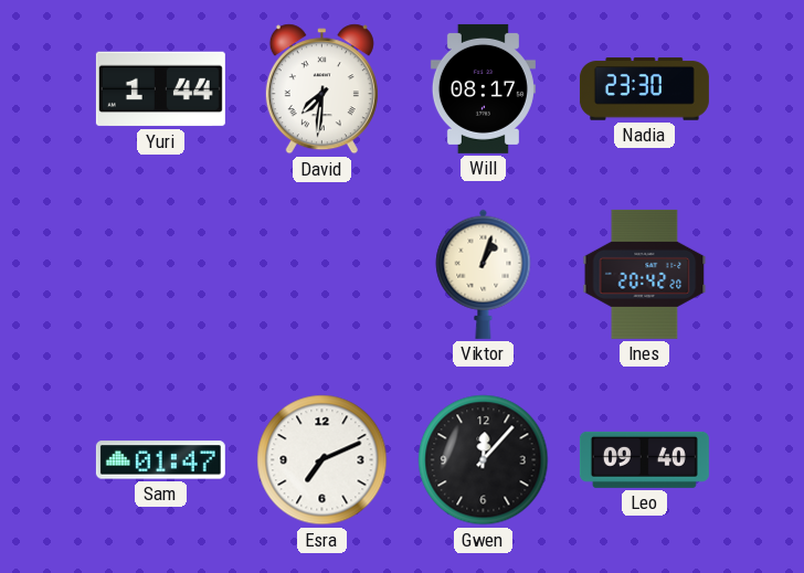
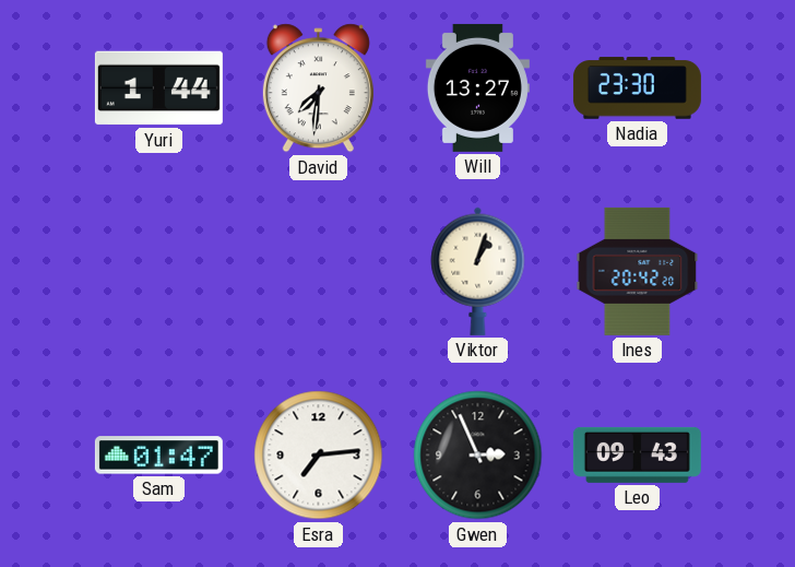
Will: 08:17 -> 13:27
Esra: 7:11 -> 7:14
Gwen: 12:07 -> 2:56
Leo: 09:40 -> 09:43
